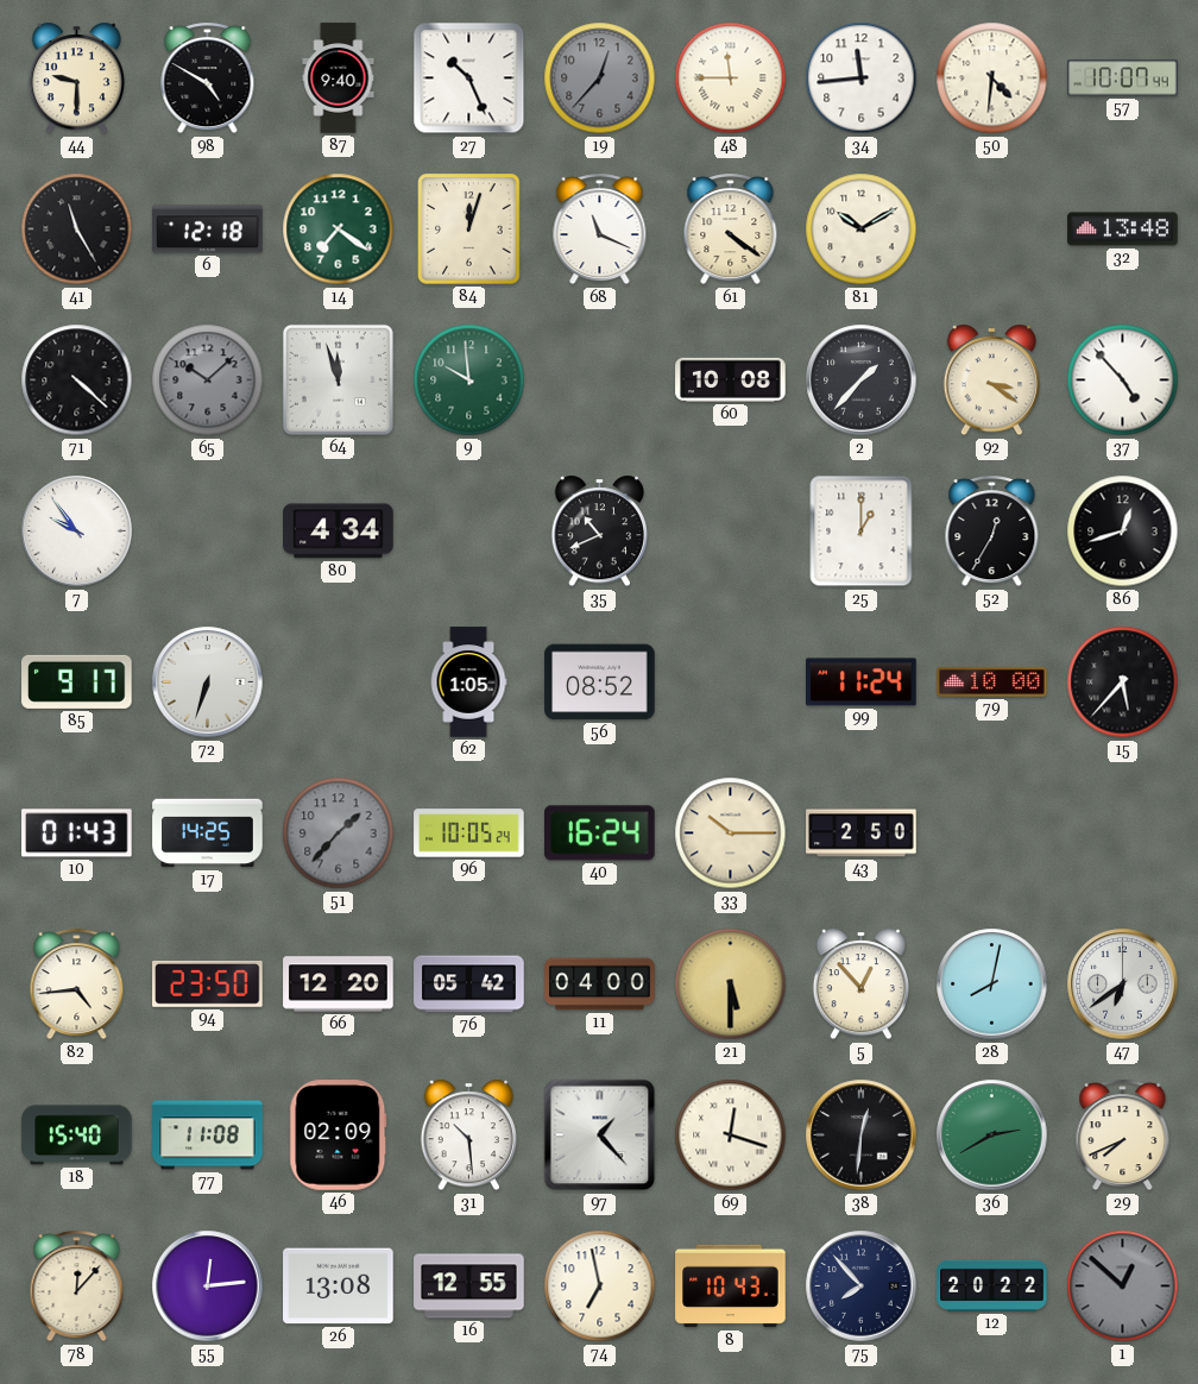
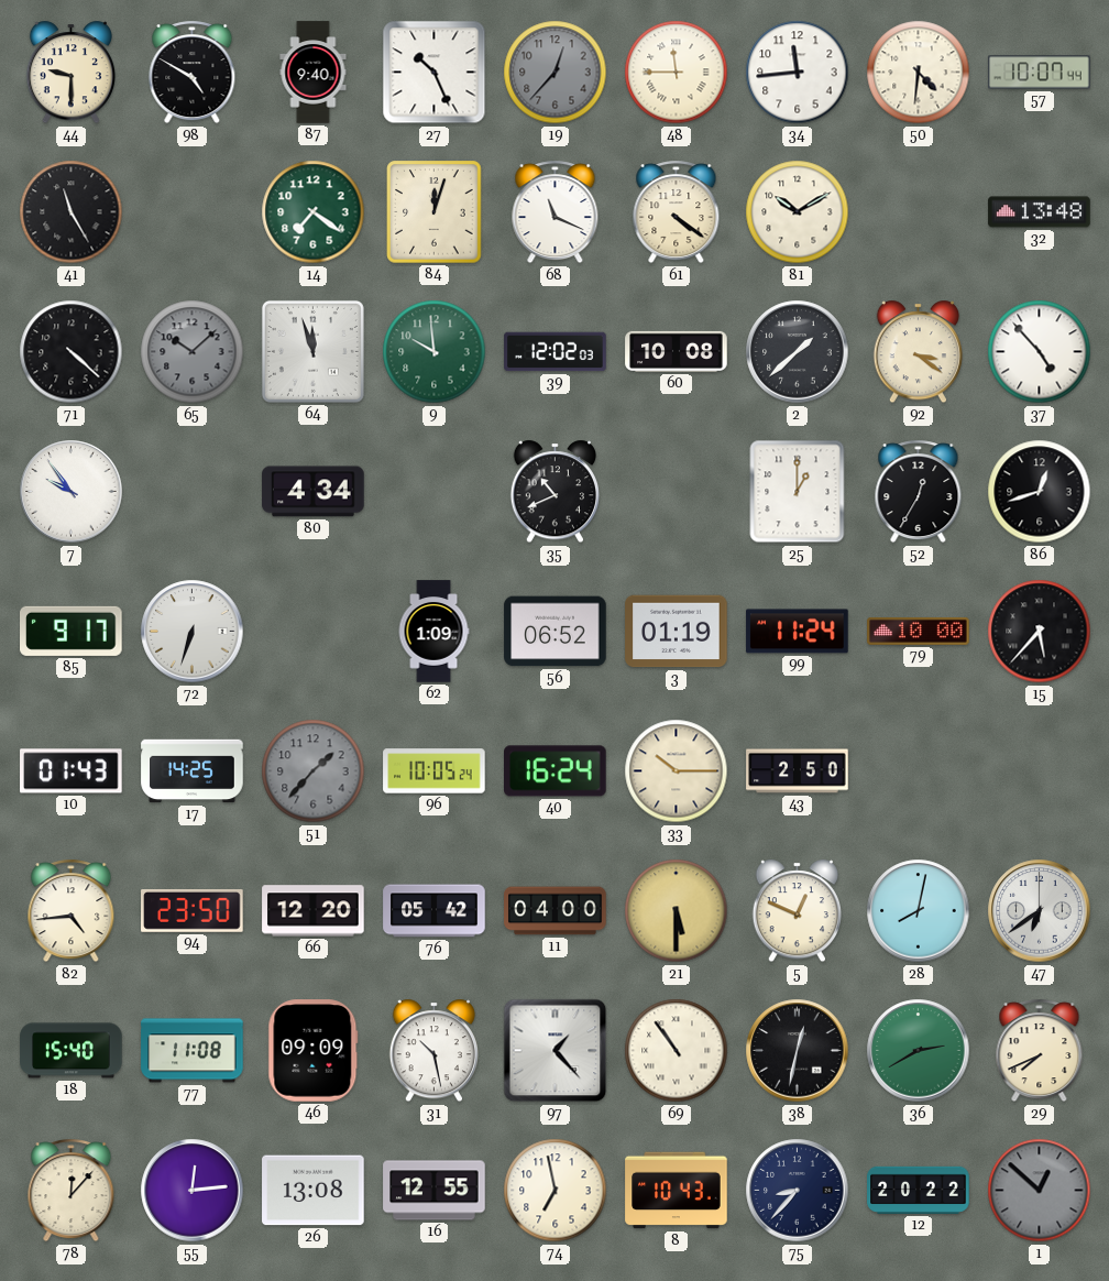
6: 12:18 -> none
39: none -> 12:02
2: 1:37 -> 1:38
62: 1:05 -> 1:09
56: 08:52 -> 06:52
3: none -> 01:19
5: 12:53 -> 12:49
46: 02:09 -> 09:09
31: 10:29 -> 10:28
69: 12:18 -> 10:54
38: 12:31 -> 12:32
75: 7:53 -> 8:37
